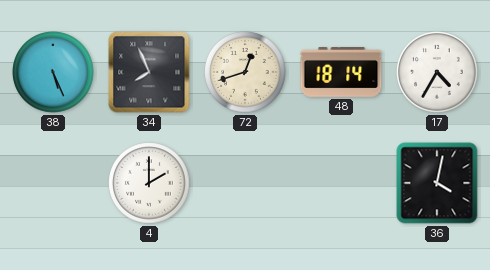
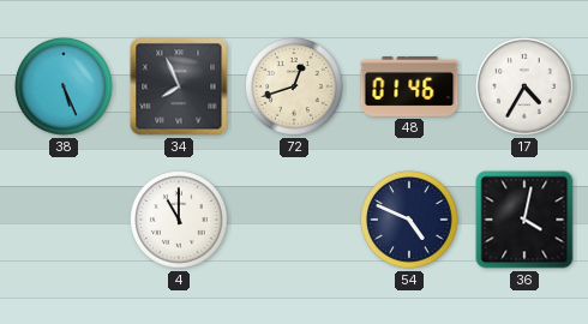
48: 18:14 -> 01:46
4: 2:00 -> 11:00
54: none -> 4:49
